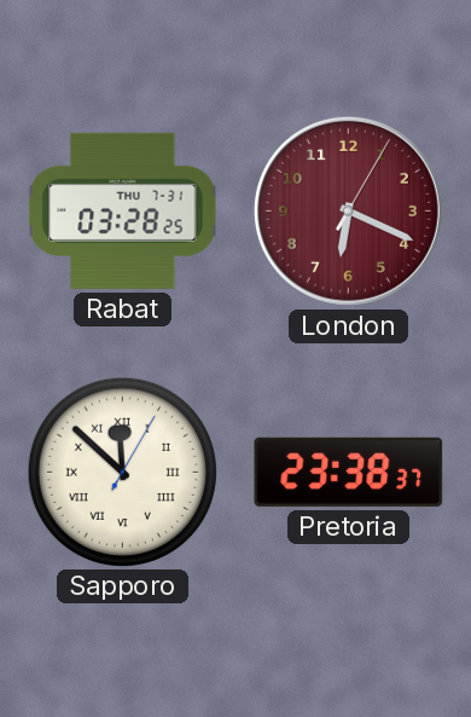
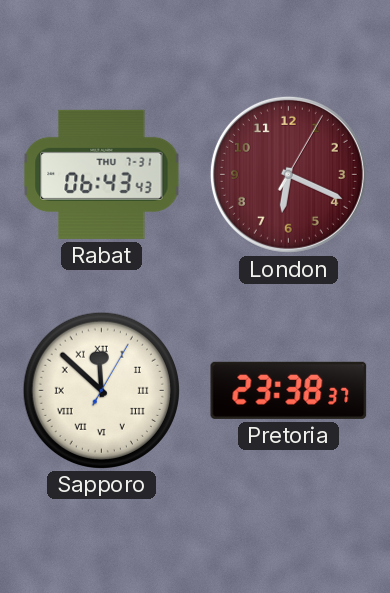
Rabat: 03:28 -> 06:43
